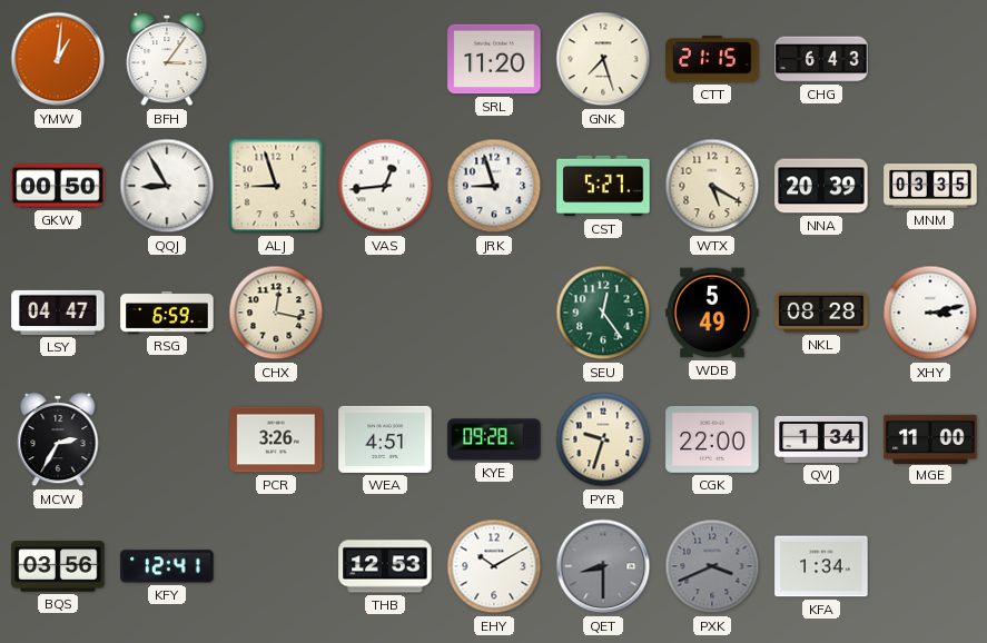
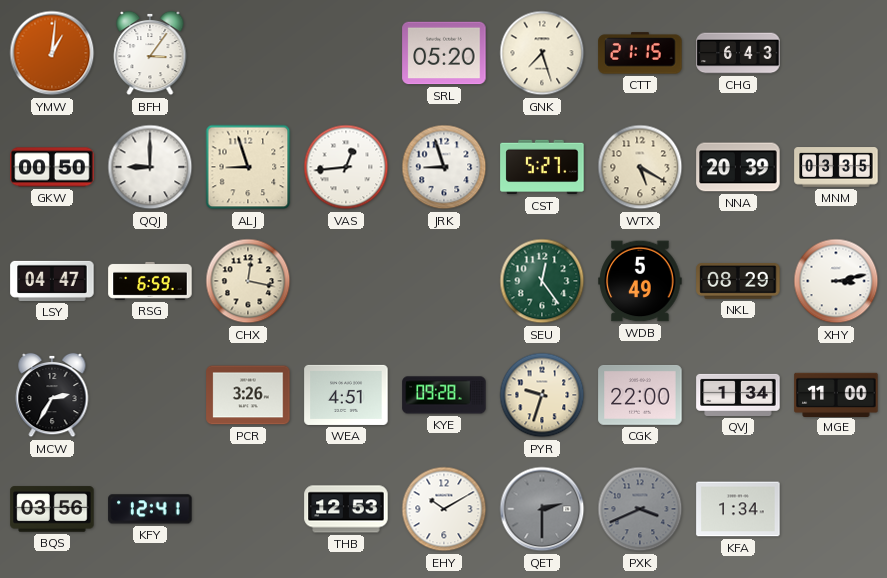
SRL: 11:20 -> 05:20
QQJ: 8:55 -> 9:00
NKL: 08:28 -> 08:29
QET: 8:30 -> 2:30
